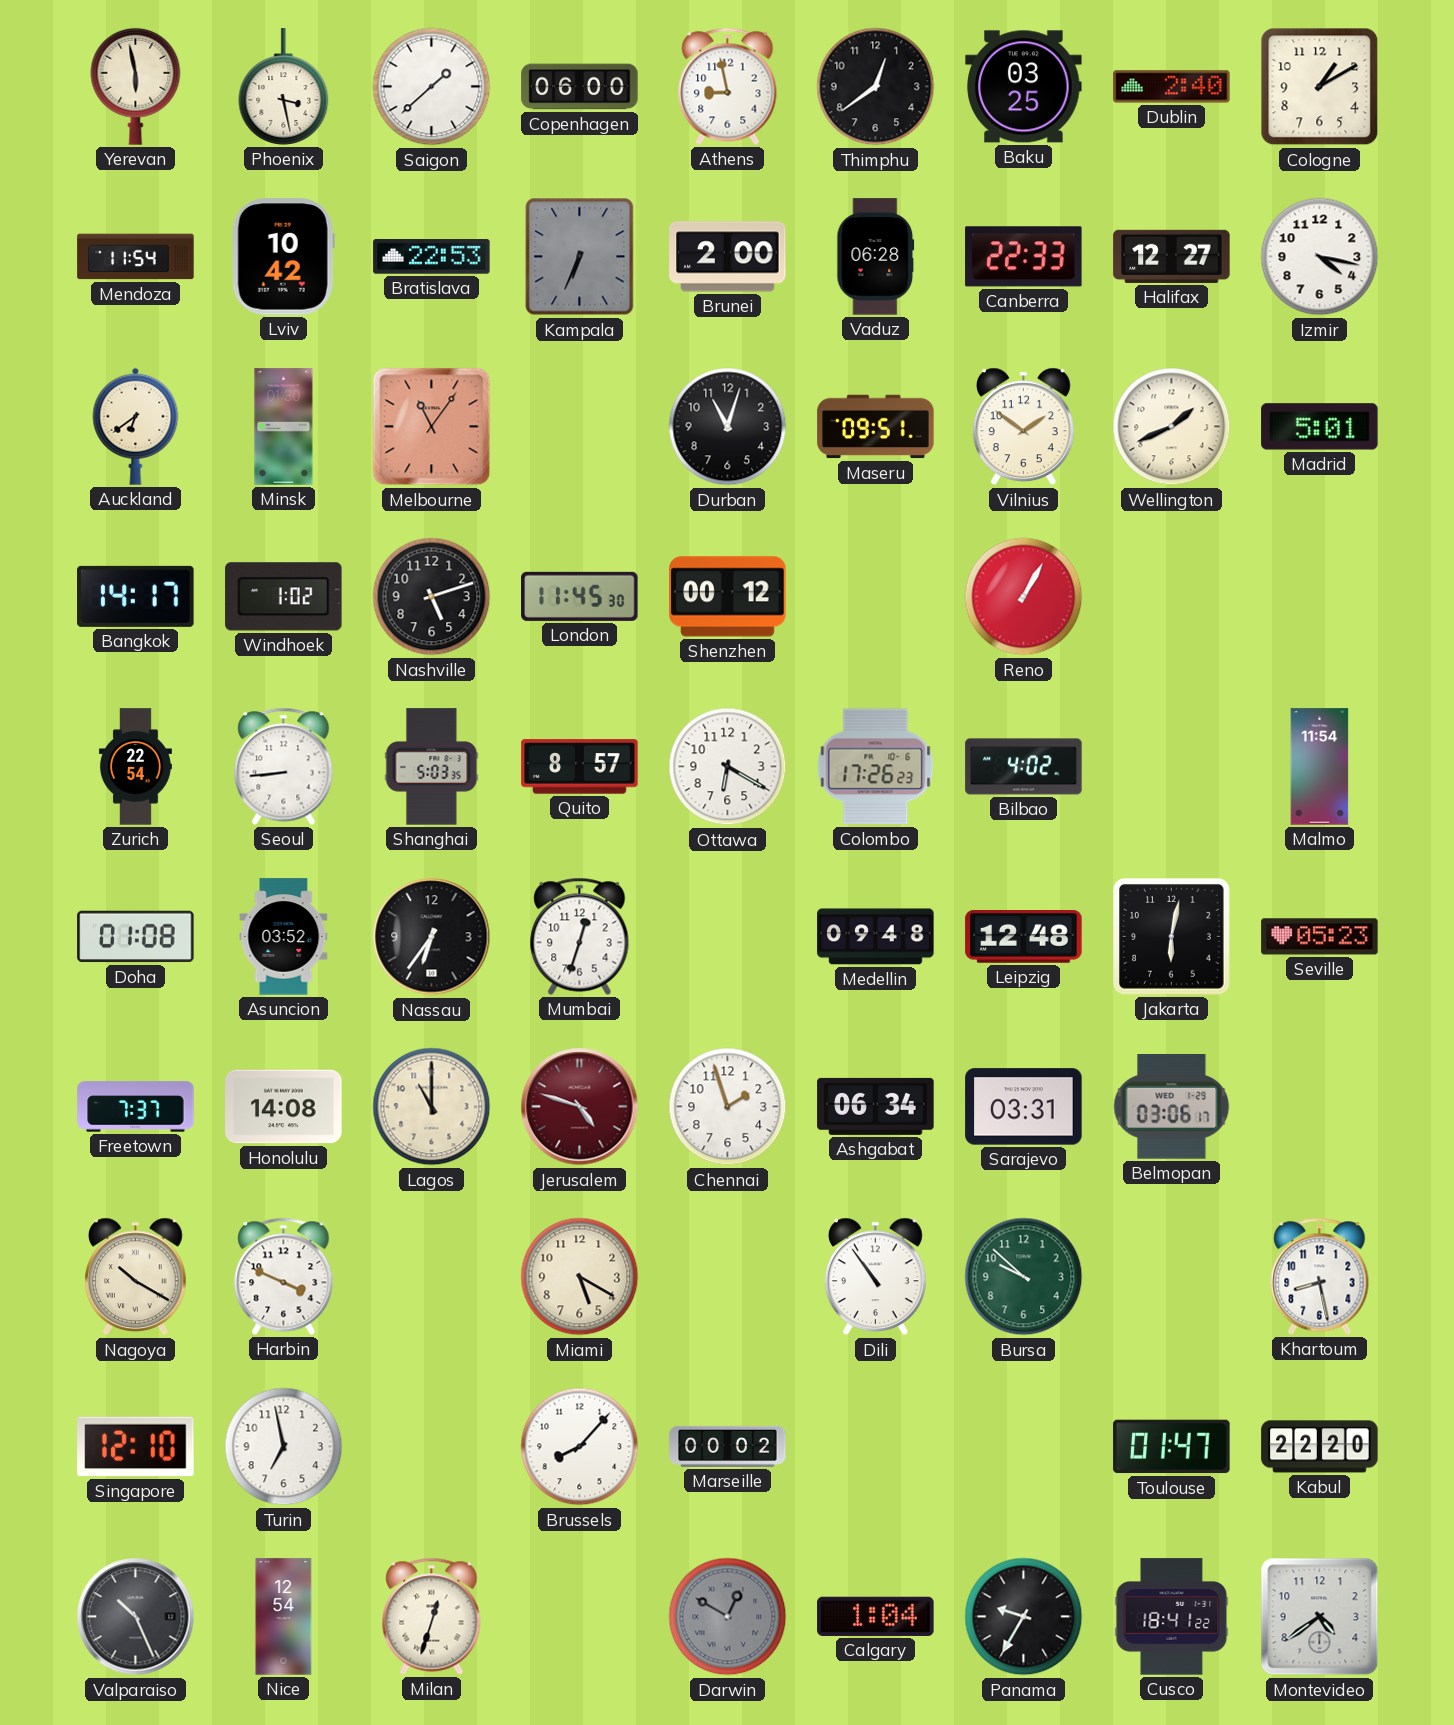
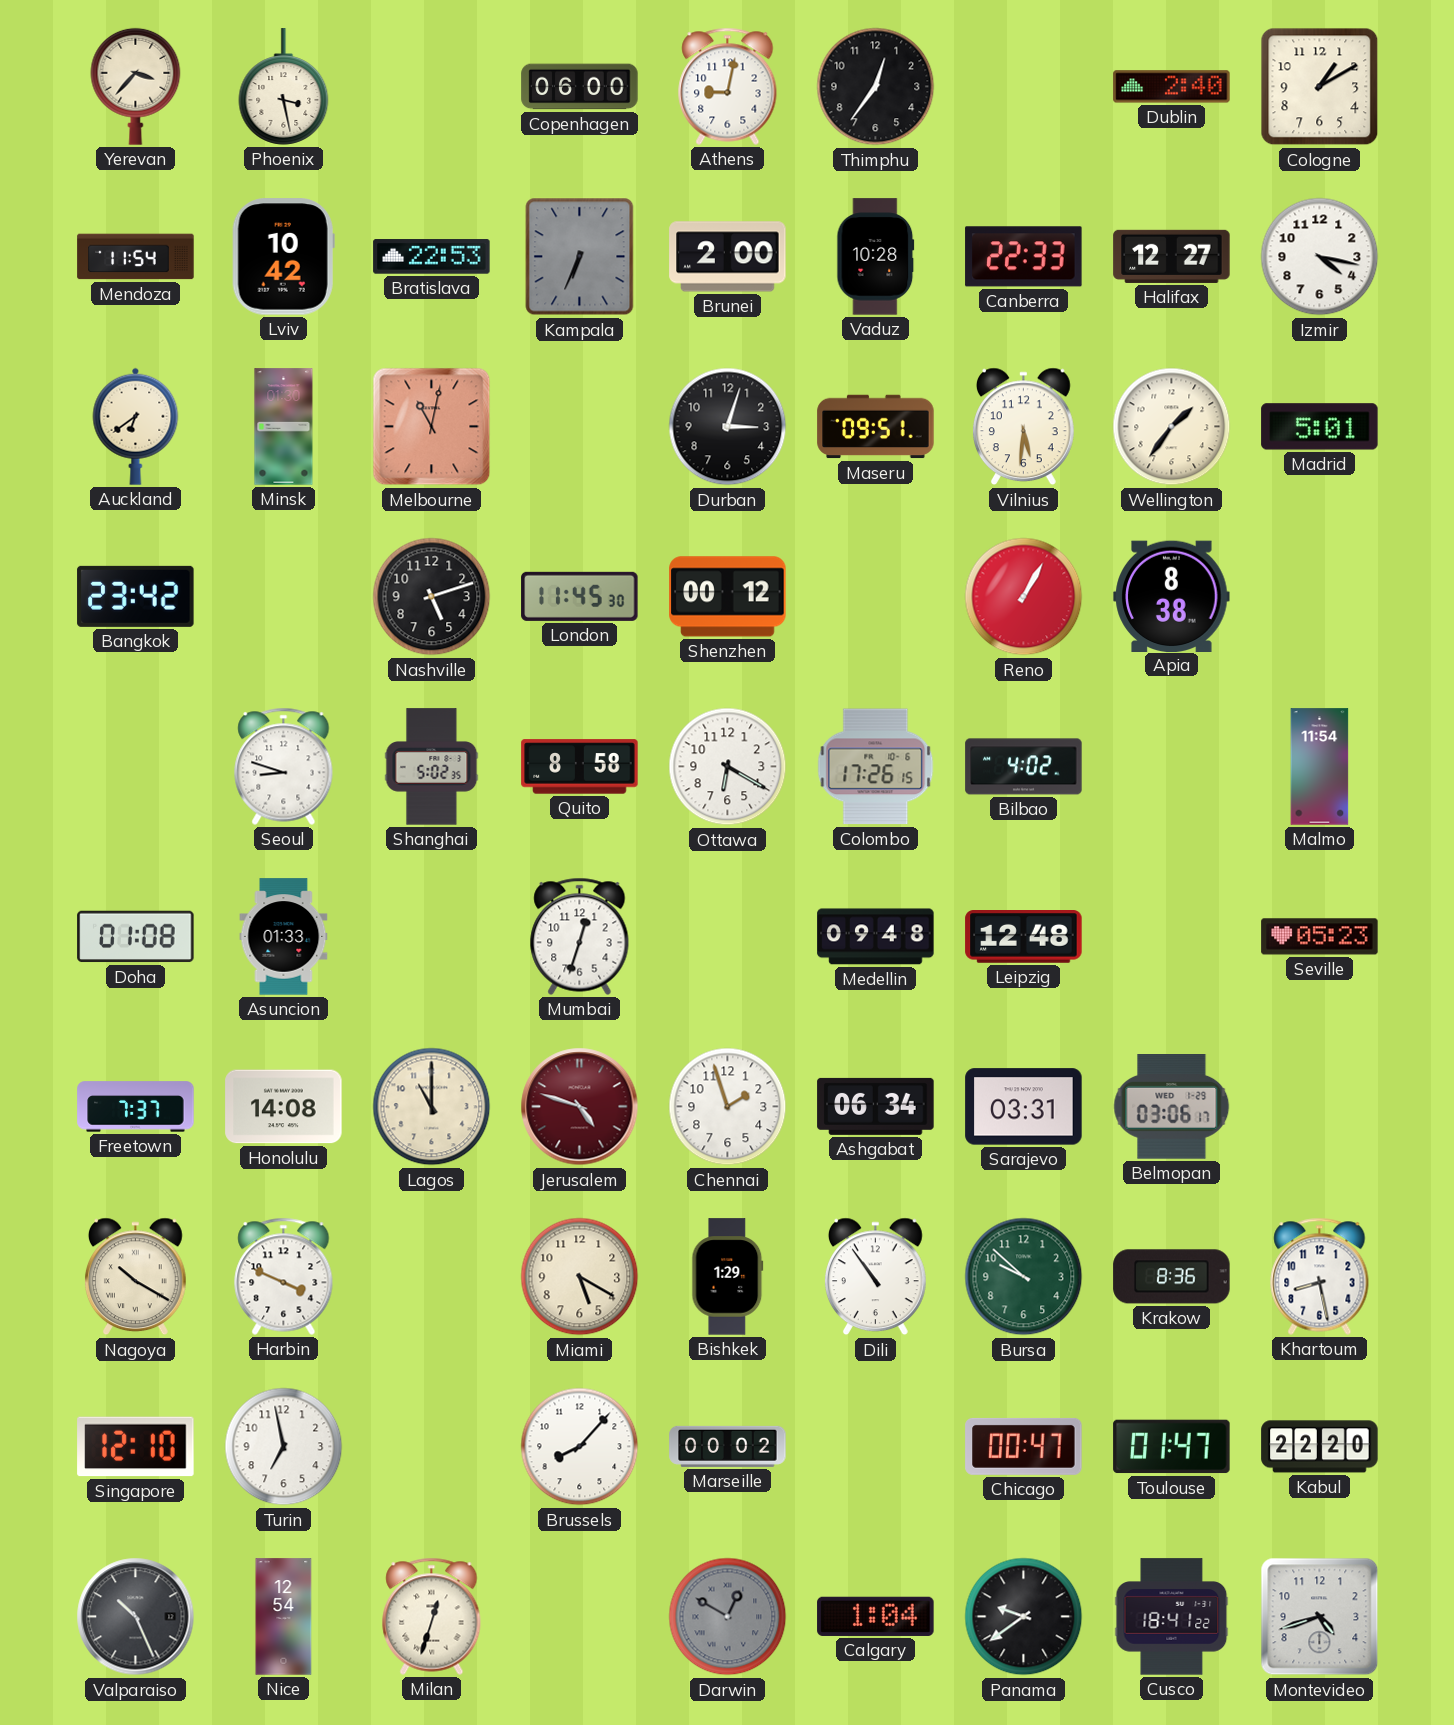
Yerevan: 5:58 -> 3:37
Saigon: 1:38 -> none
Athens: 8:58 -> 9:02
Thimphu: 12:39 -> 12:36
Baku: 03:25 -> none
Vaduz: 06:28 -> 10:28
Melbourne: 11:06 -> 11:02
Durban: 11:03 -> 3:03
Vilnius: 1:51 -> 5:31
Wellington: 1:41 -> 1:36
Bangkok: 14:17 -> 23:42
Windhoek: 1:02 -> none
Apia: none -> 8:38
Zurich: 22:54 -> none
Seoul: 8:44 -> 8:48
Shanghai: 5:03 -> 5:02
Quito: 8:57 -> 8:58
Colombo: 17:26:23 -> 17:26:15
Asuncion: 03:52 -> 01:33
Nassau: 6:36 -> none
Jakarta: 6:02 -> none
Bishkek: none -> 1:29
Krakow: none -> 8:36
Chicago: none -> 00:47
Panama: 9:35 -> 9:39
Montevideo: 4:39 -> 4:42
